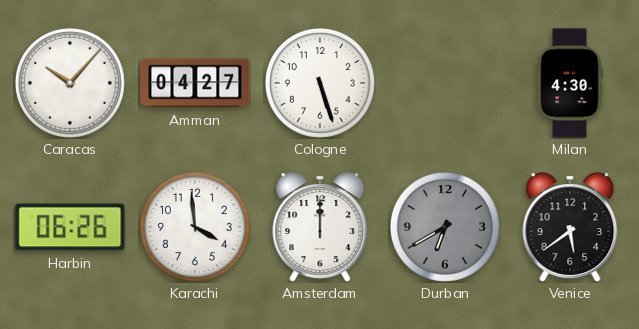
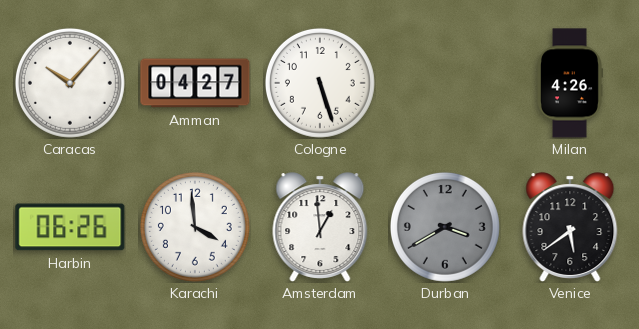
Milan: 4:30 -> 4:26
Amsterdam: 12:00 -> 12:59
Durban: 6:40 -> 3:40
